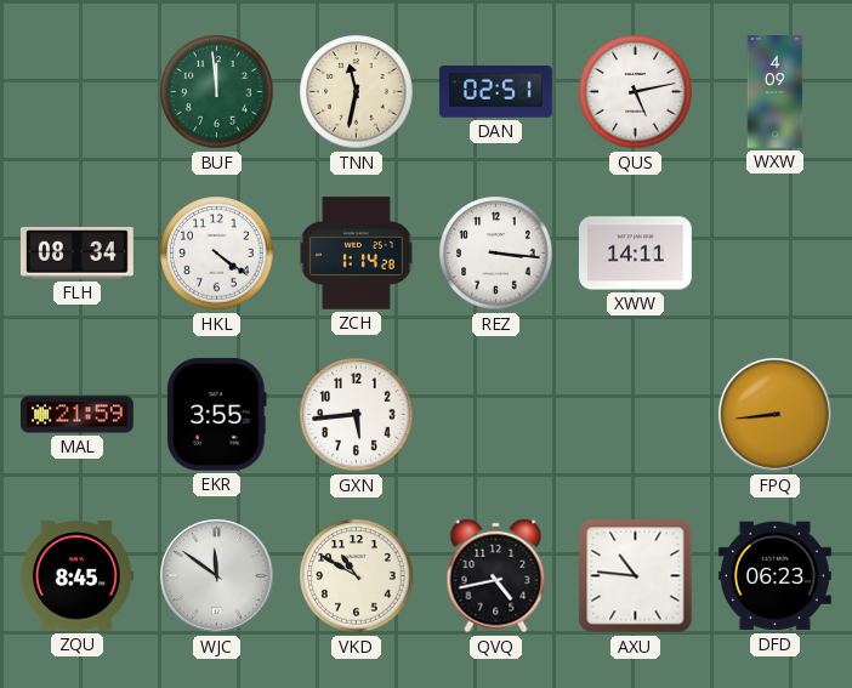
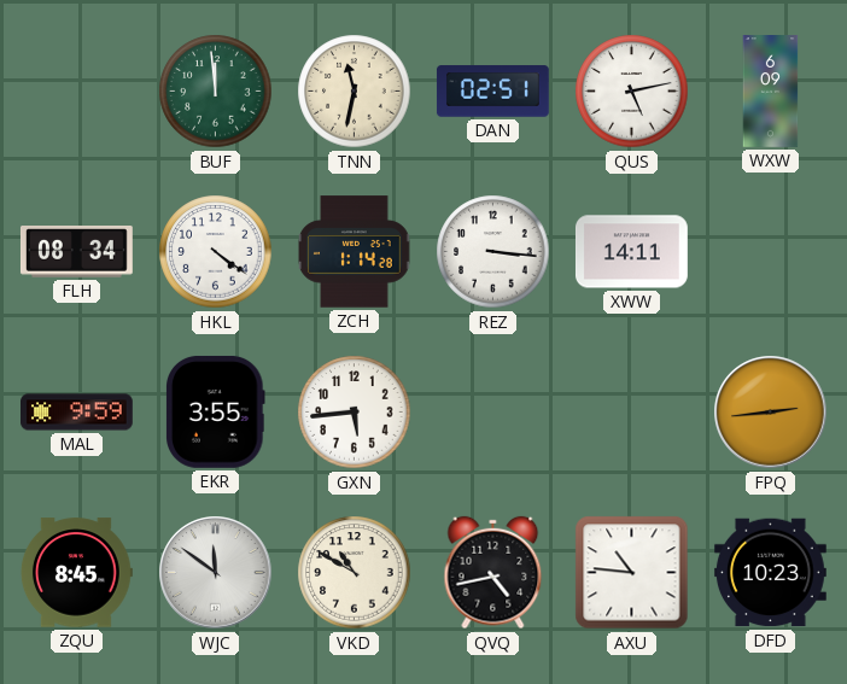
WXW: 4:09 -> 6:09
MAL: 21:59 -> 9:59
FPQ: 8:44 -> 2:44
DFD: 06:23 -> 10:23
